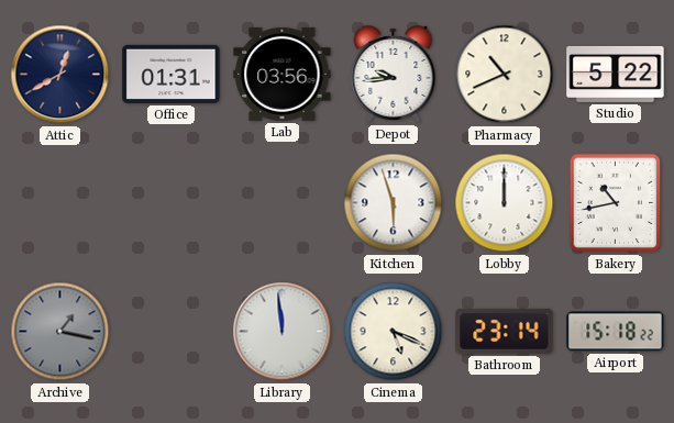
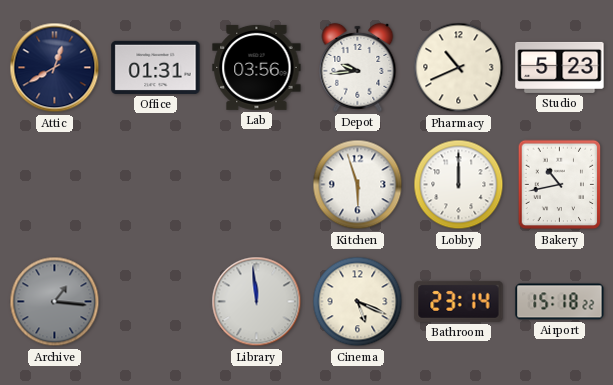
Studio: 5:22 -> 5:23
Archive: 1:17 -> 1:16
